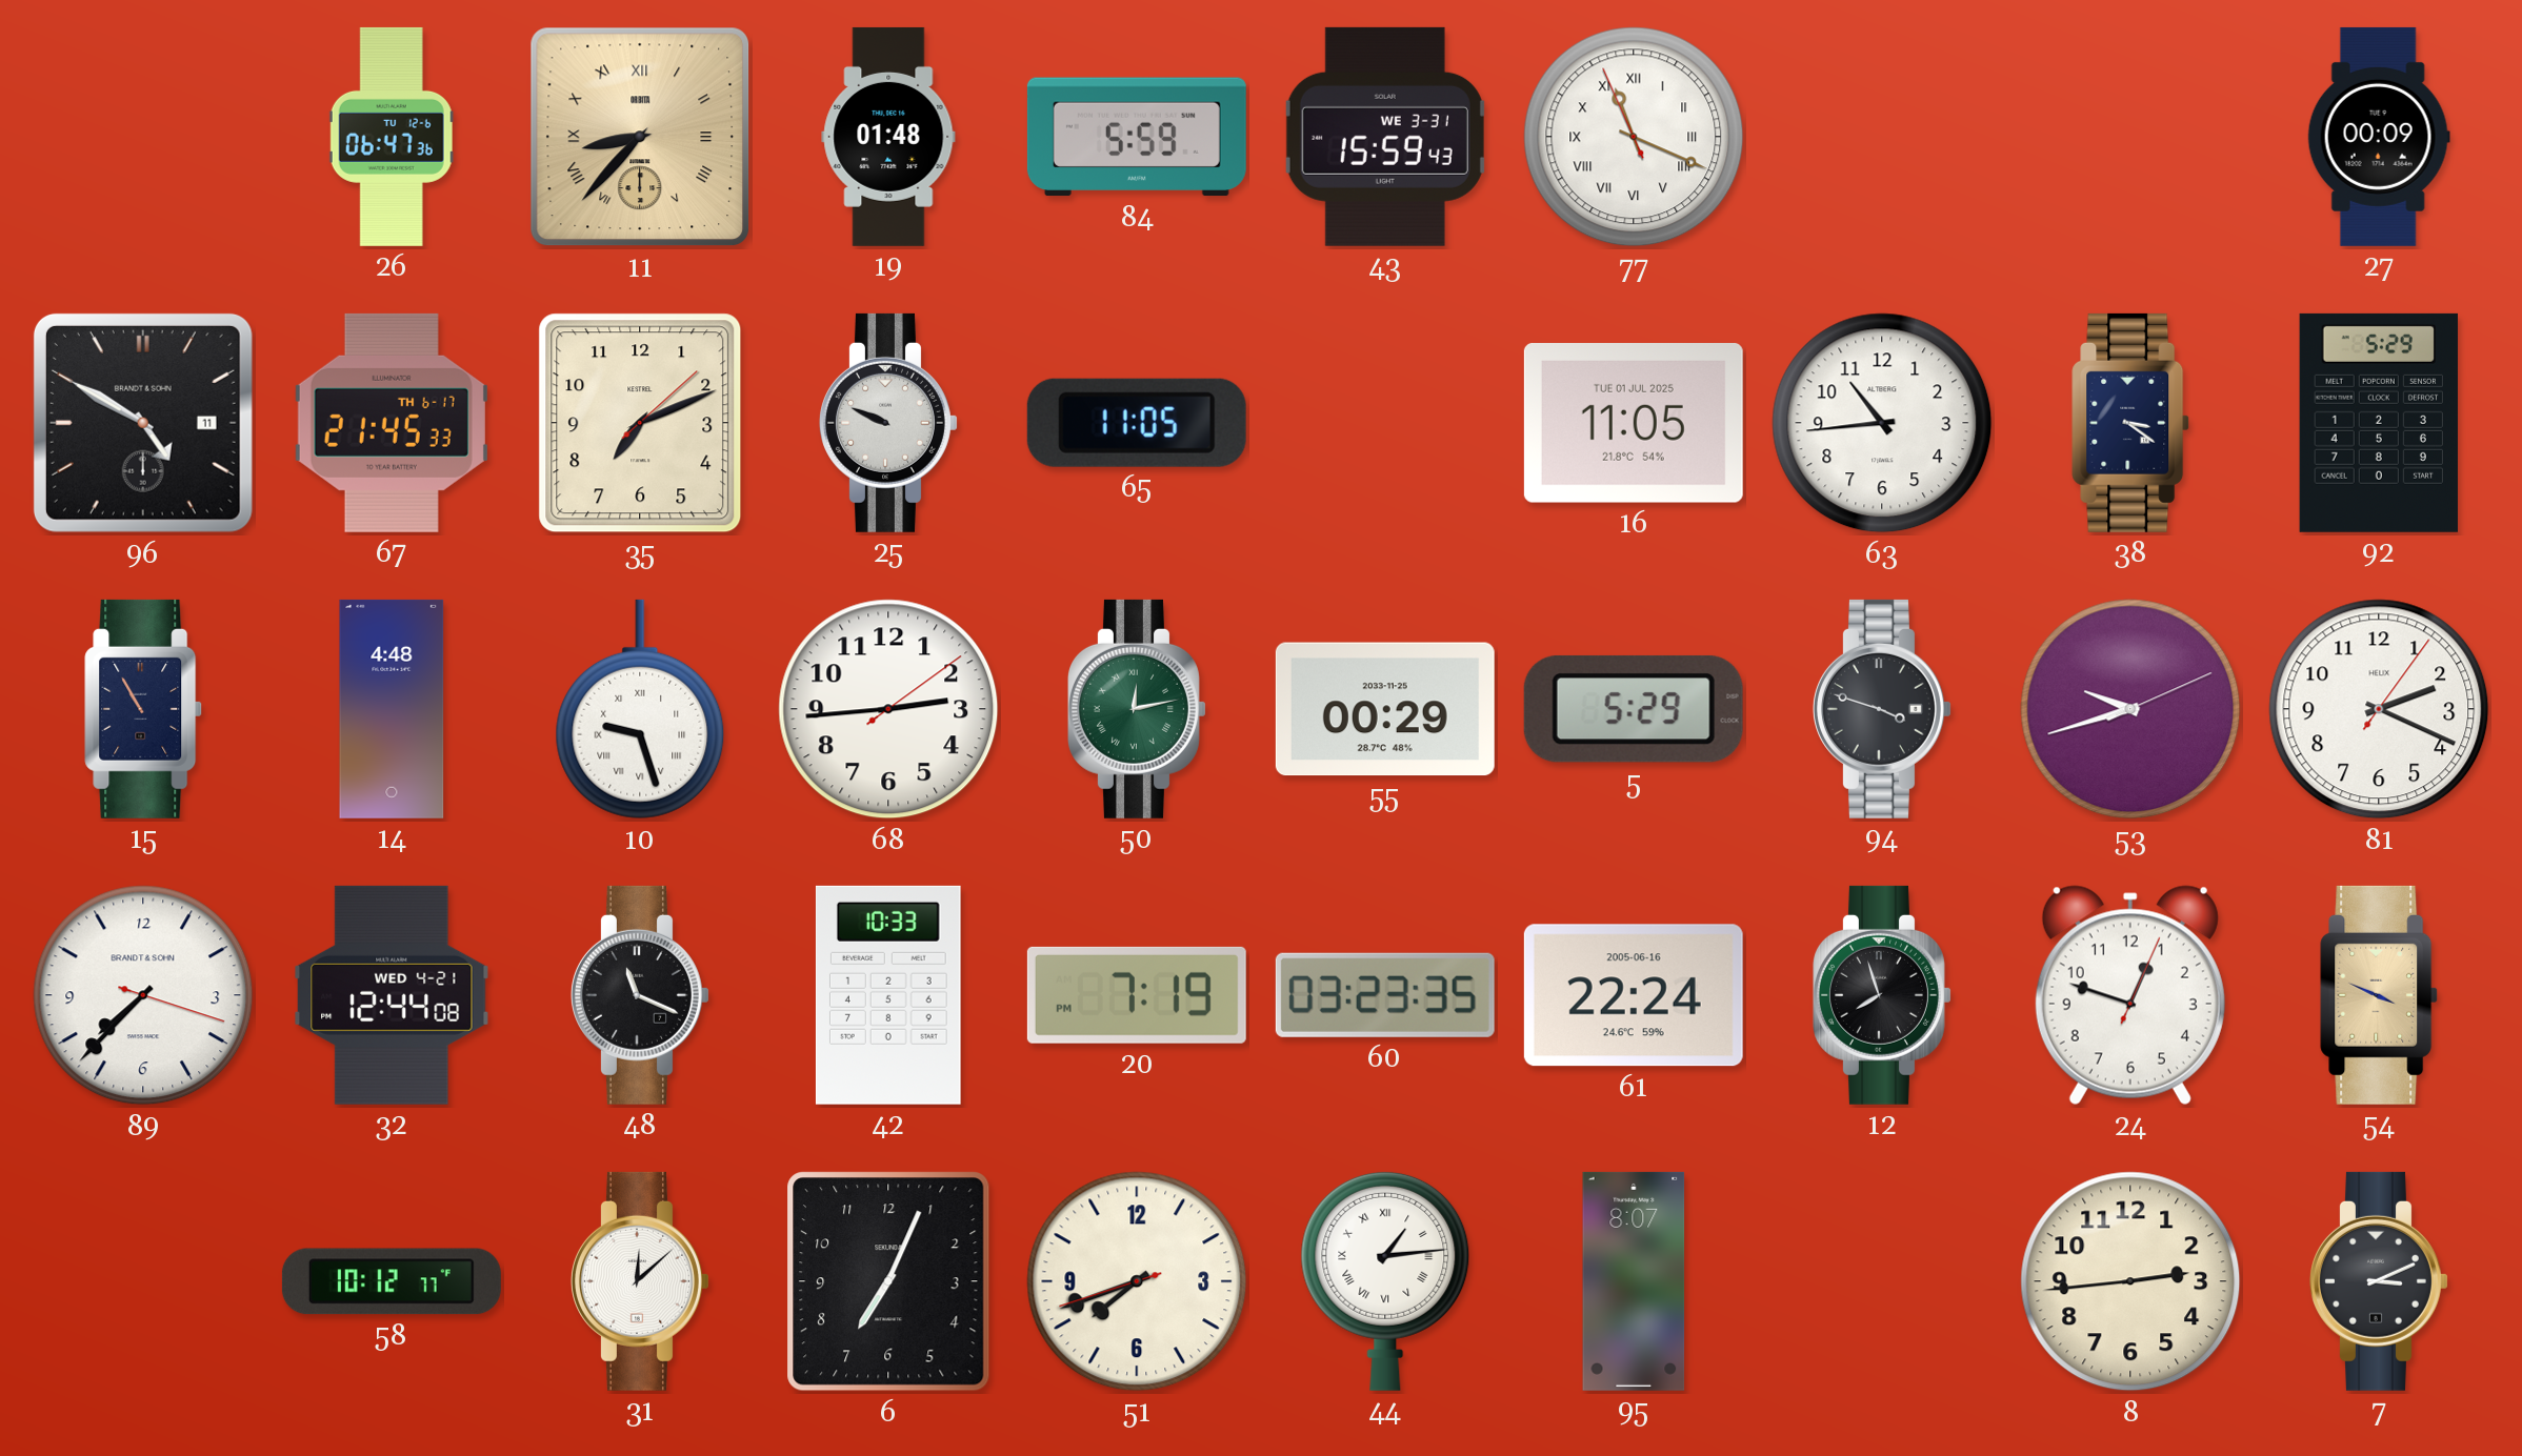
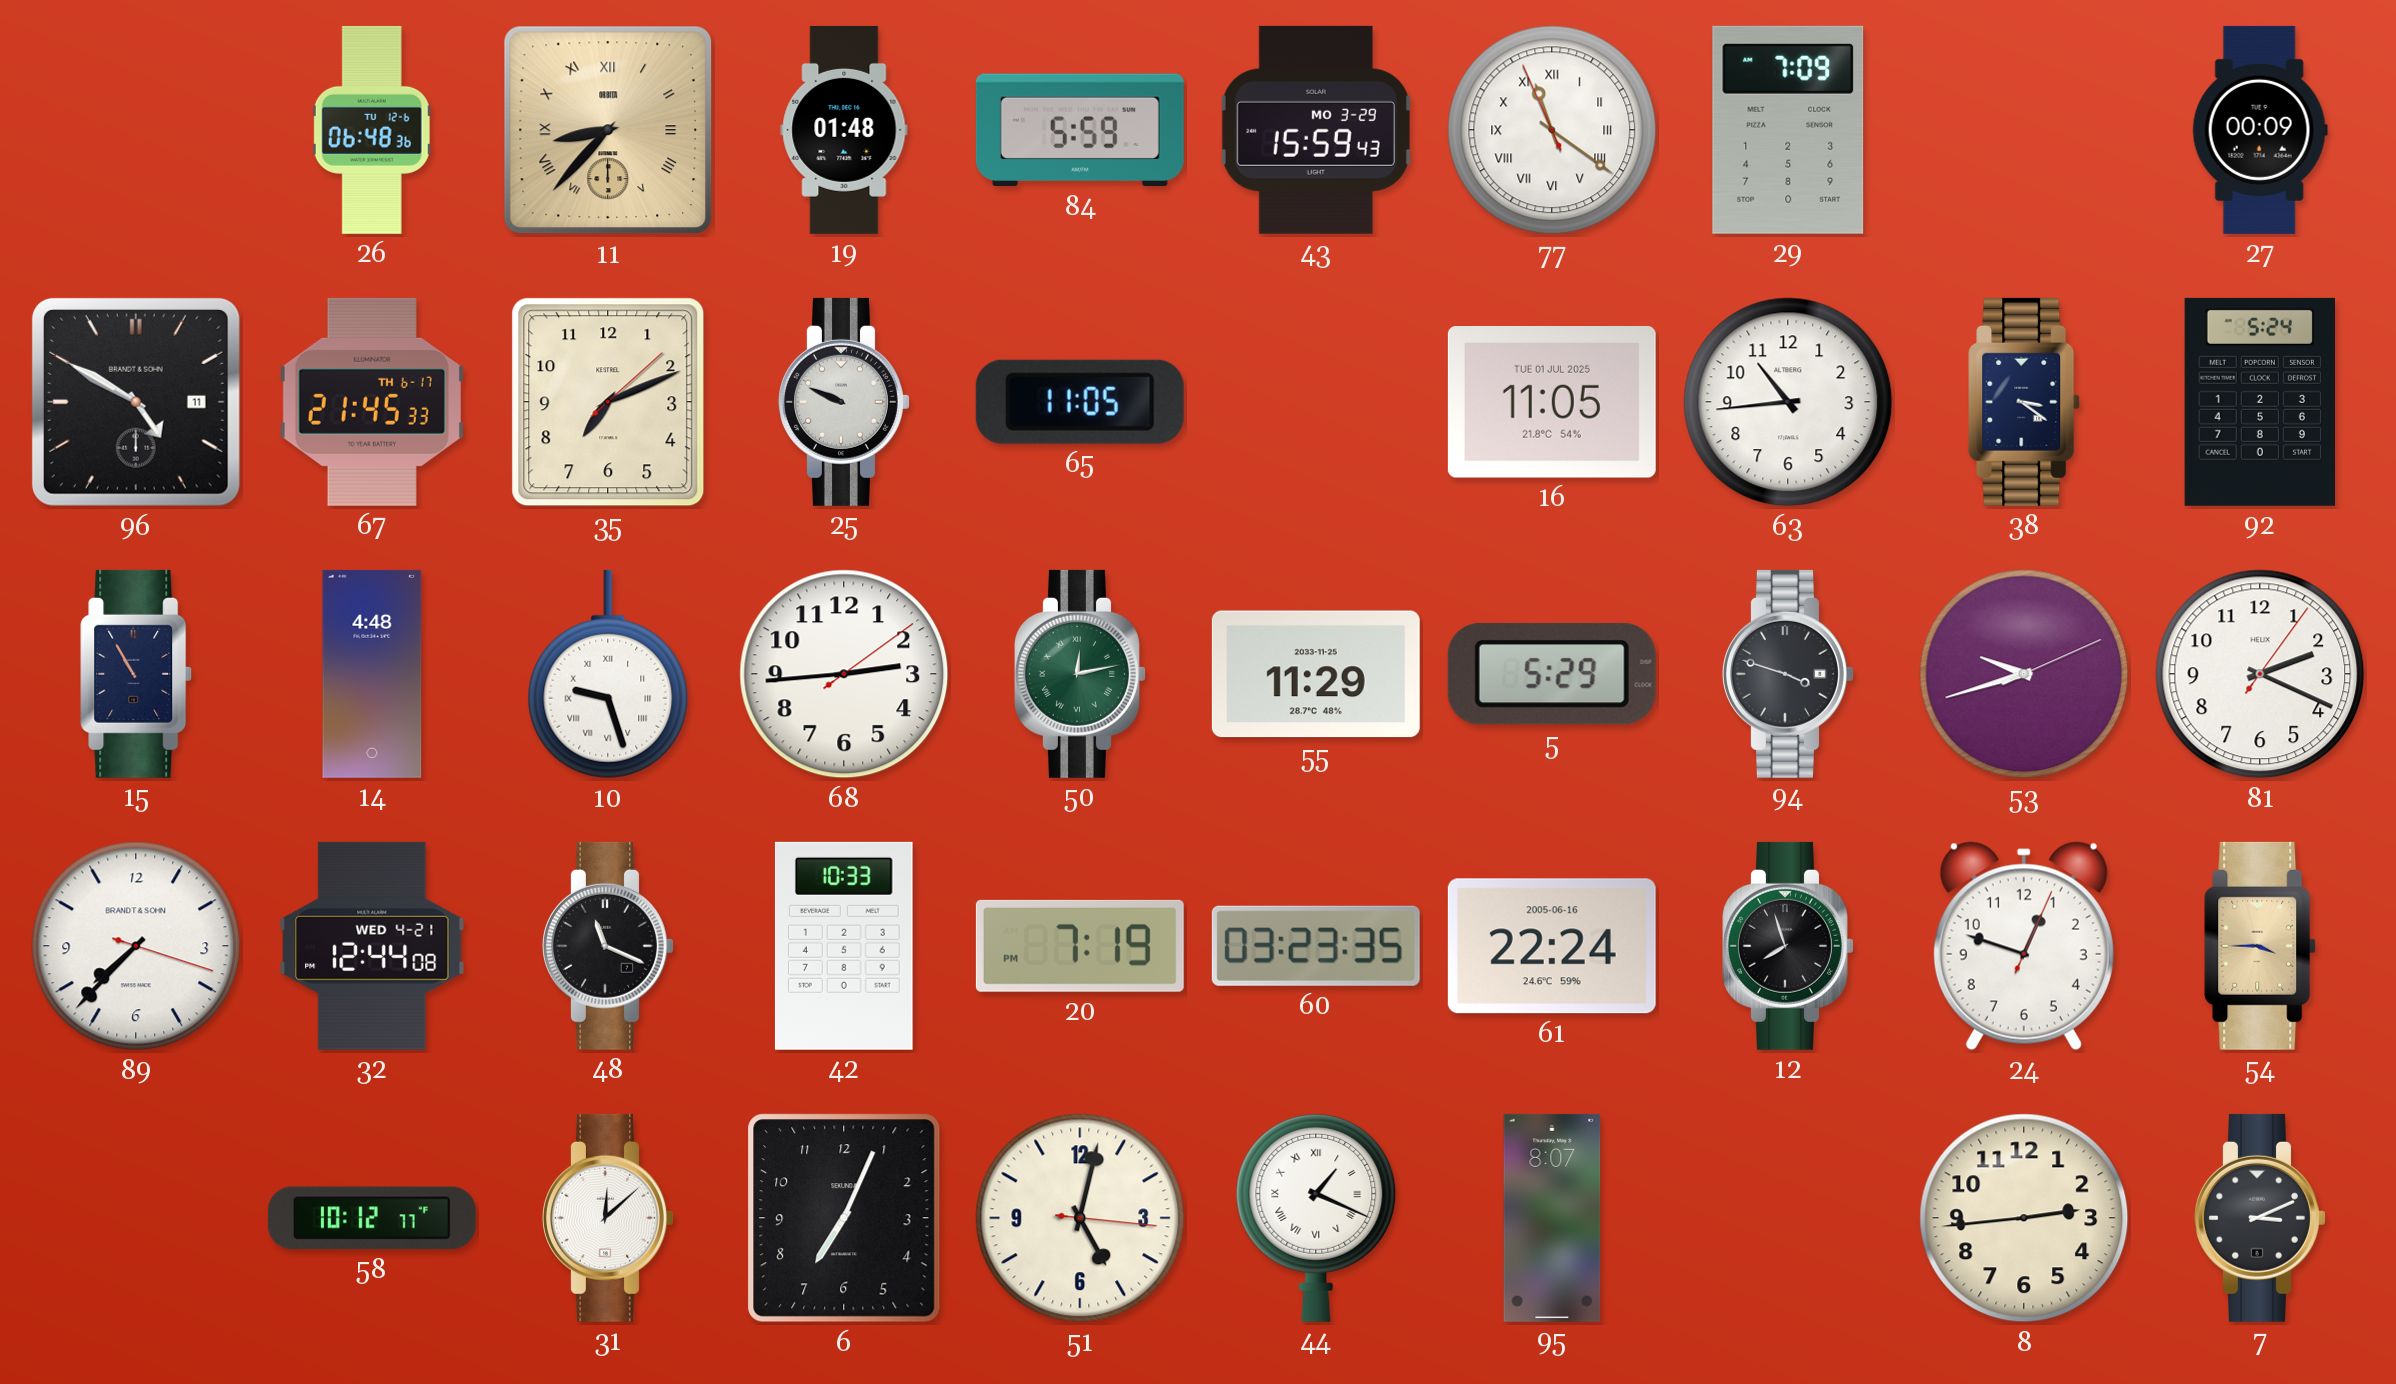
26: 06:47 -> 06:48
43 date: WE 3-31 -> MO 3-29
77: 11:18 -> 11:20
29: none -> 7:09
92: 5:29 -> 5:24
55: 00:29 -> 11:29
54: 3:49 -> 3:45
51: 7:41 -> 5:02
44: 1:14 -> 1:19
